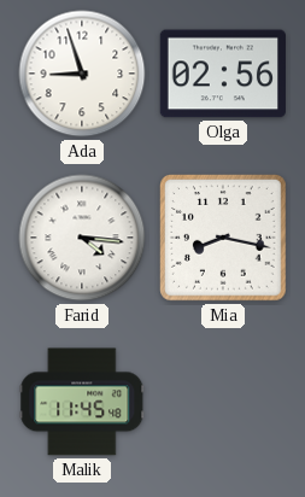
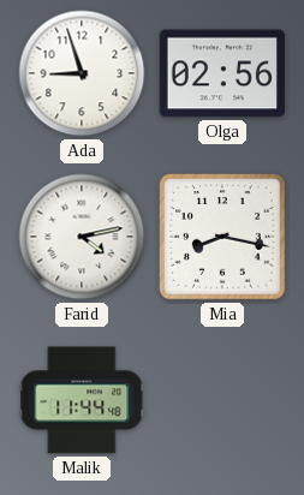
Farid: 4:16 -> 4:13
Malik: 11:45 -> 11:44
